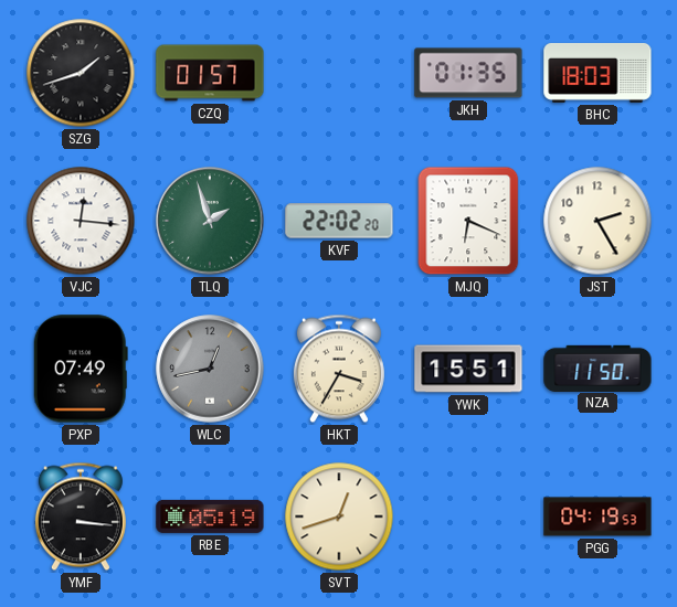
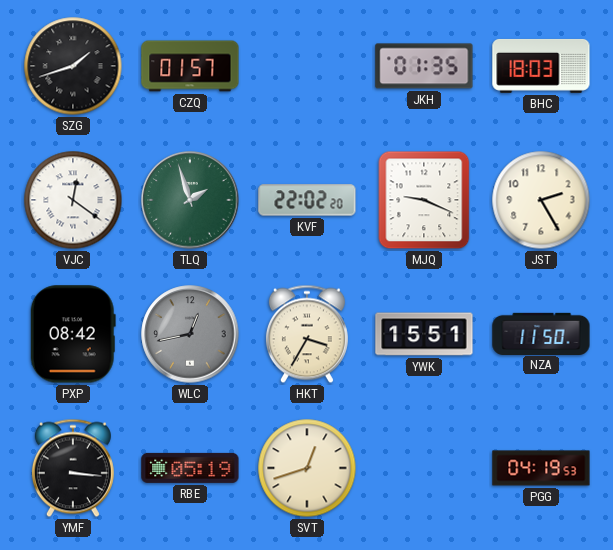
VJC: 12:16 -> 12:21
MJQ: 6:19 -> 9:19
PXP: 07:49 -> 08:42
